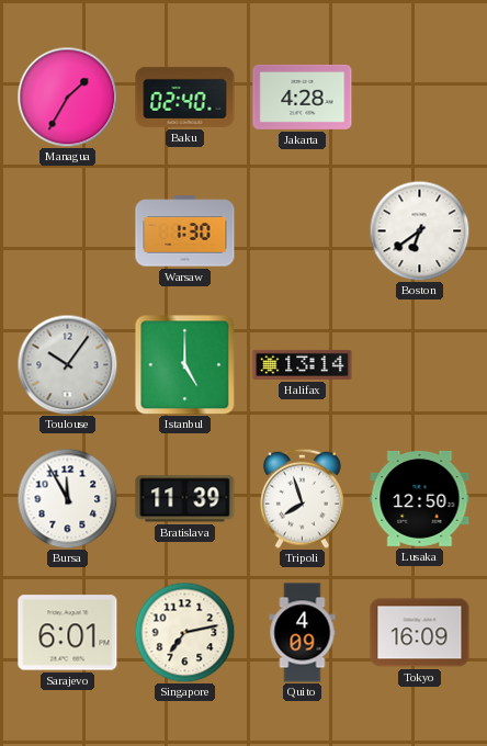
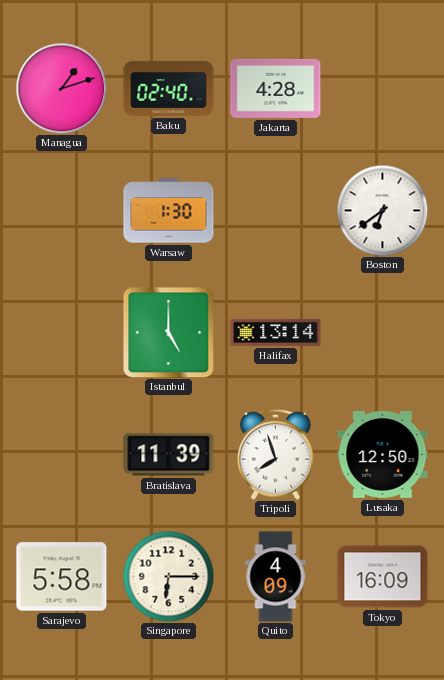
Managua: 1:35 -> 1:12
Toulouse: 10:06 -> none
Bursa: 11:55 -> none
Sarajevo: 6:01 -> 5:58
Singapore: 7:13 -> 6:15
